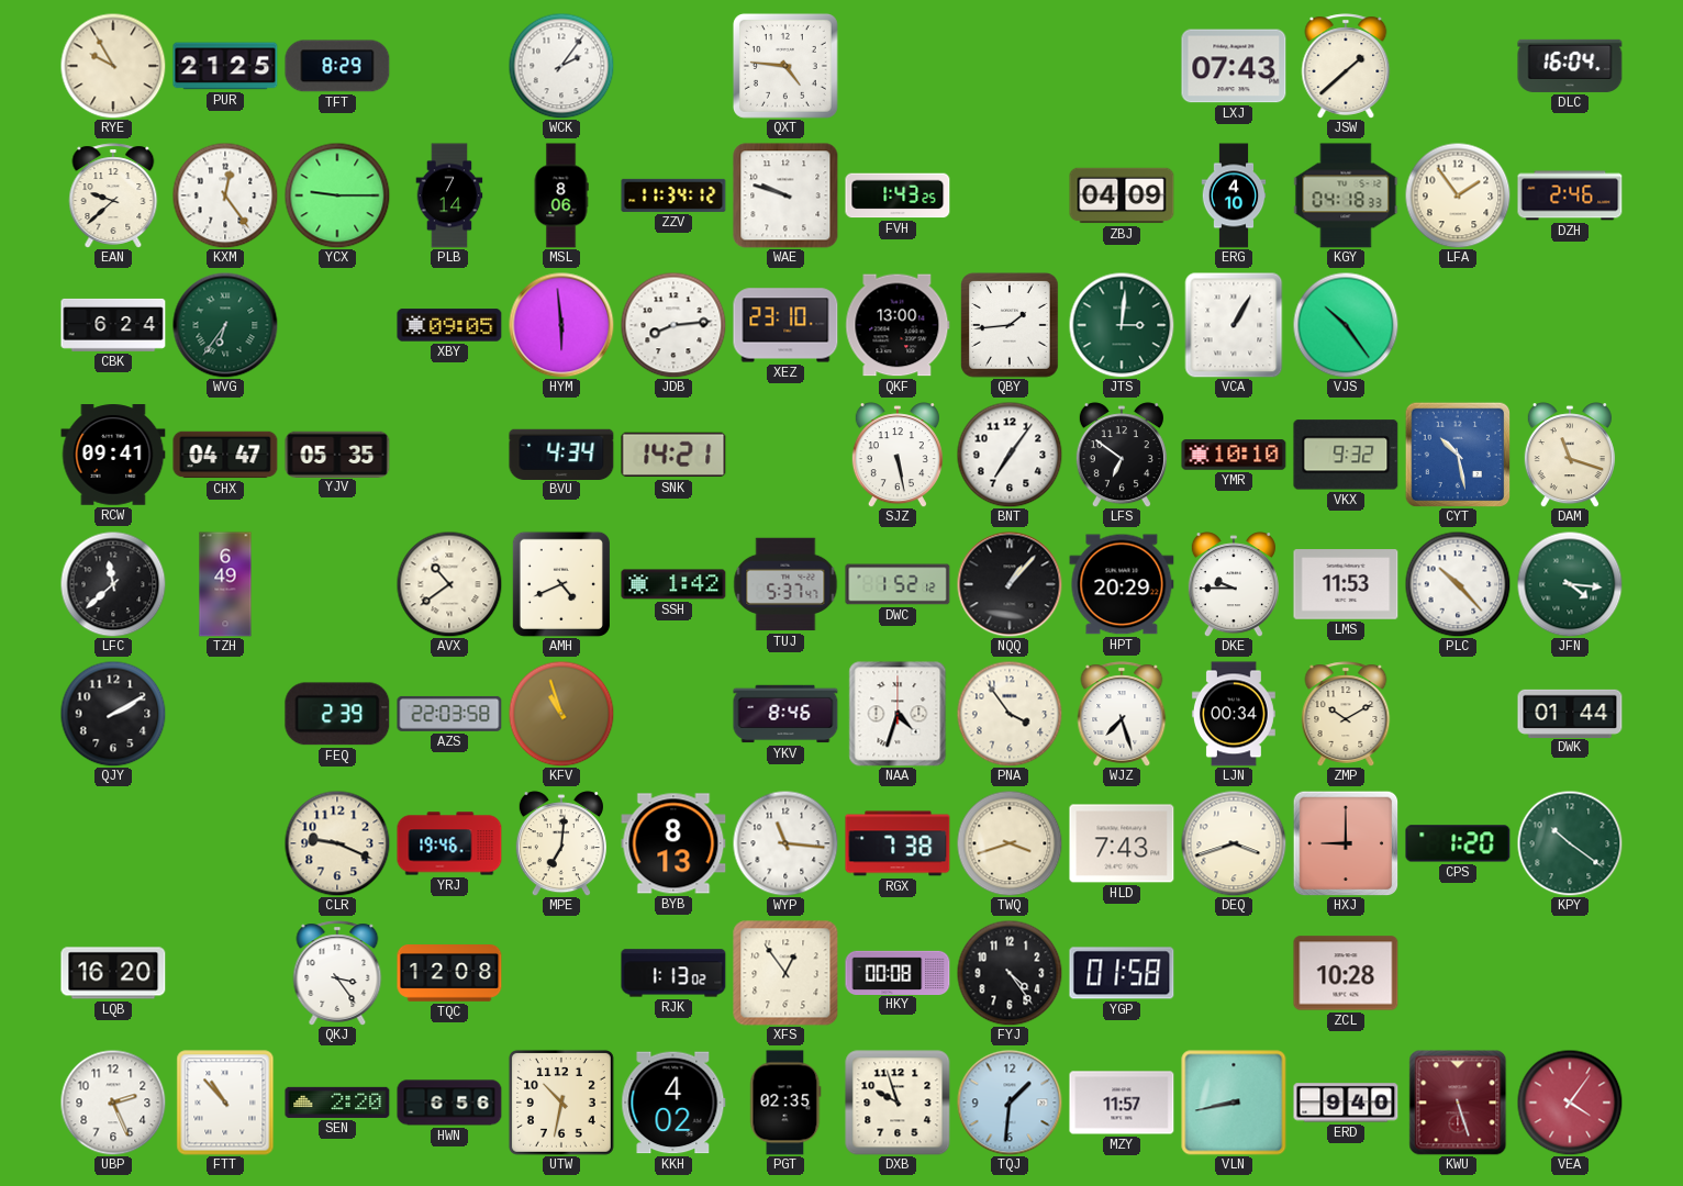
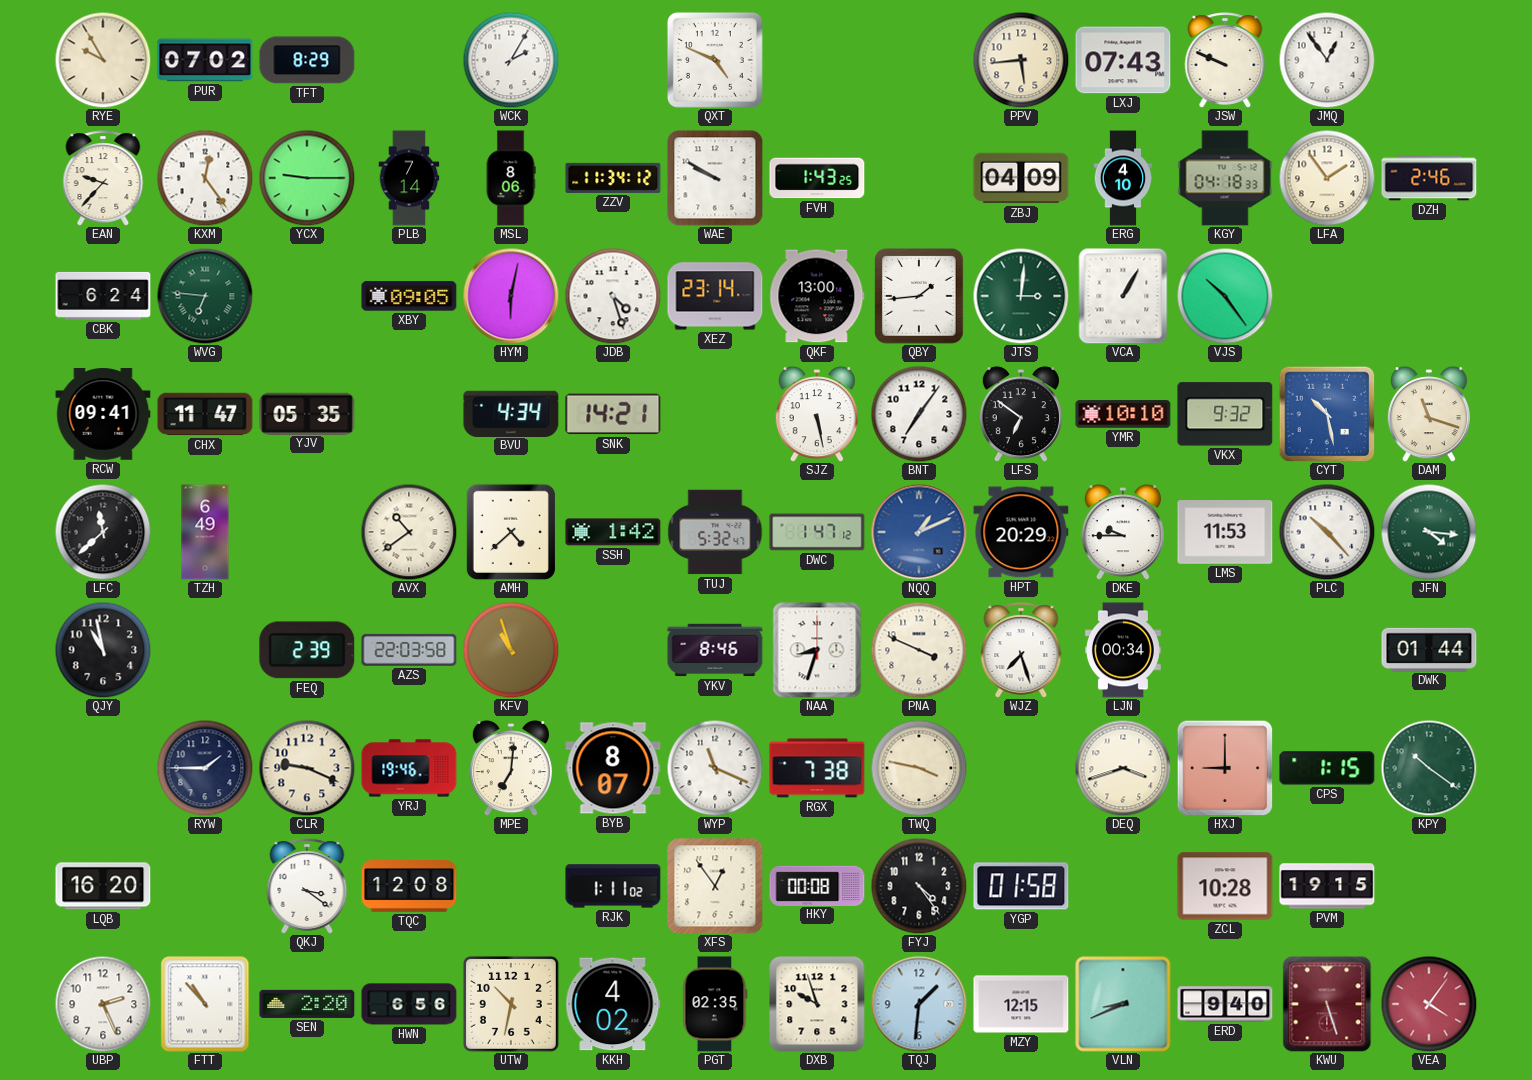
PUR: 21:25 -> 07:02
WCK: 2:06 -> 2:05
QXT: 4:46 -> 4:49
PPV: none -> 5:44
JSW: 1:38 -> 9:49
JMQ: none -> 12:54
DLC: 16:04 -> none
EAN: 9:38 -> 9:37
WAE: 9:48 -> 9:50
WVG: 6:36 -> 6:46
HYM: 5:59 -> 6:02
JDB: 8:14 -> 4:27
XEZ: 23:10 -> 23:14
CHX: 04:47 -> 11:47
AMH: 4:41 -> 4:38
TUJ: 5:37 -> 5:32
DWC: 1:52 -> 1:47
NQQ: 1:07 -> 1:11
NQQ dial: black -> blue
QJY: 2:10 -> 10:58
NAA: 4:33 -> 8:33
PNA: 3:54 -> 3:49
ZMP: 10:10 -> none
RYW: none -> 1:45
BYB: 8:13 -> 8:07
WYP: 11:16 -> 11:19
TWQ: 3:42 -> 3:47
HLD: 7:43 -> none
CPS: 1:20 -> 1:15
QKJ: 3:24 -> 3:21
RJK: 1:13 -> 1:11
PVM: none -> 19:15
MZY: 11:57 -> 12:15
VLN: 8:43 -> 8:41
